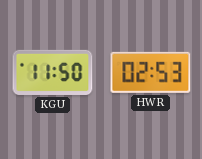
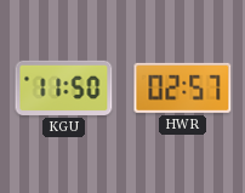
HWR: 02:53 -> 02:57
